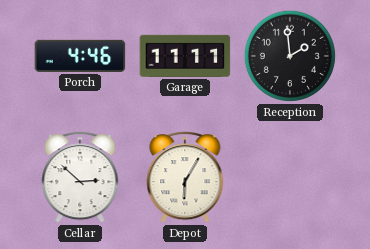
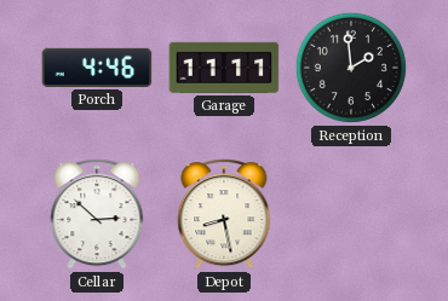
Depot: 6:05 -> 8:28
